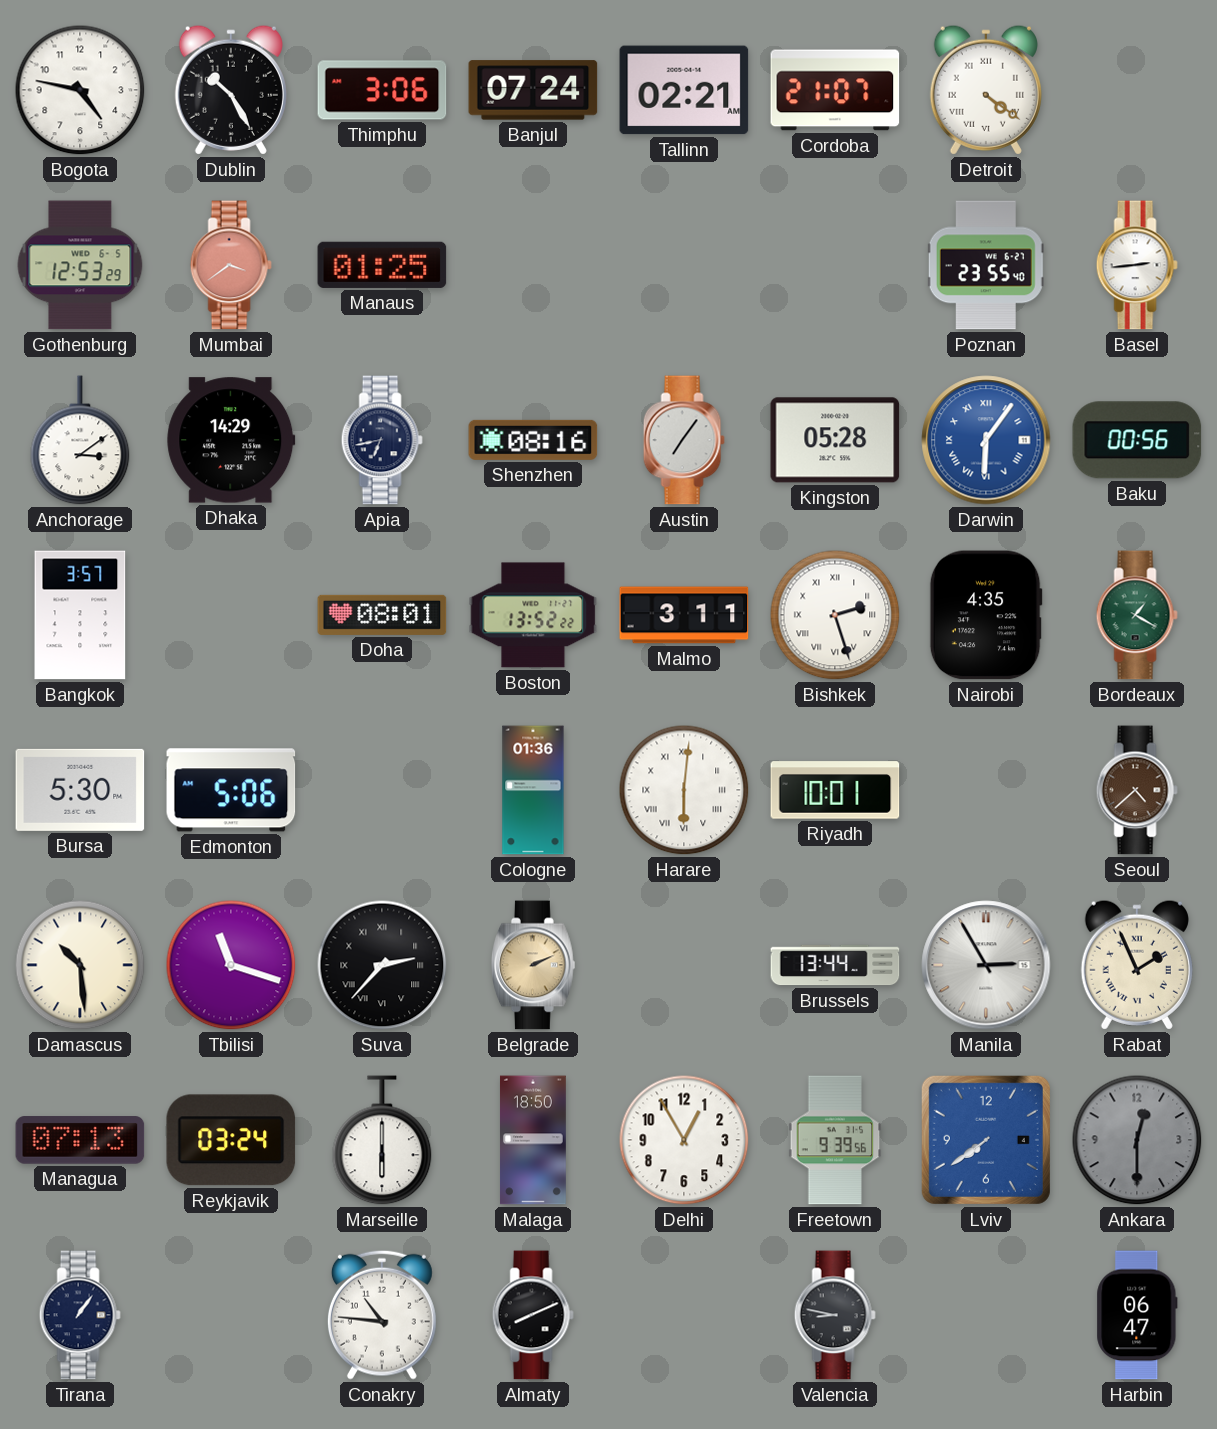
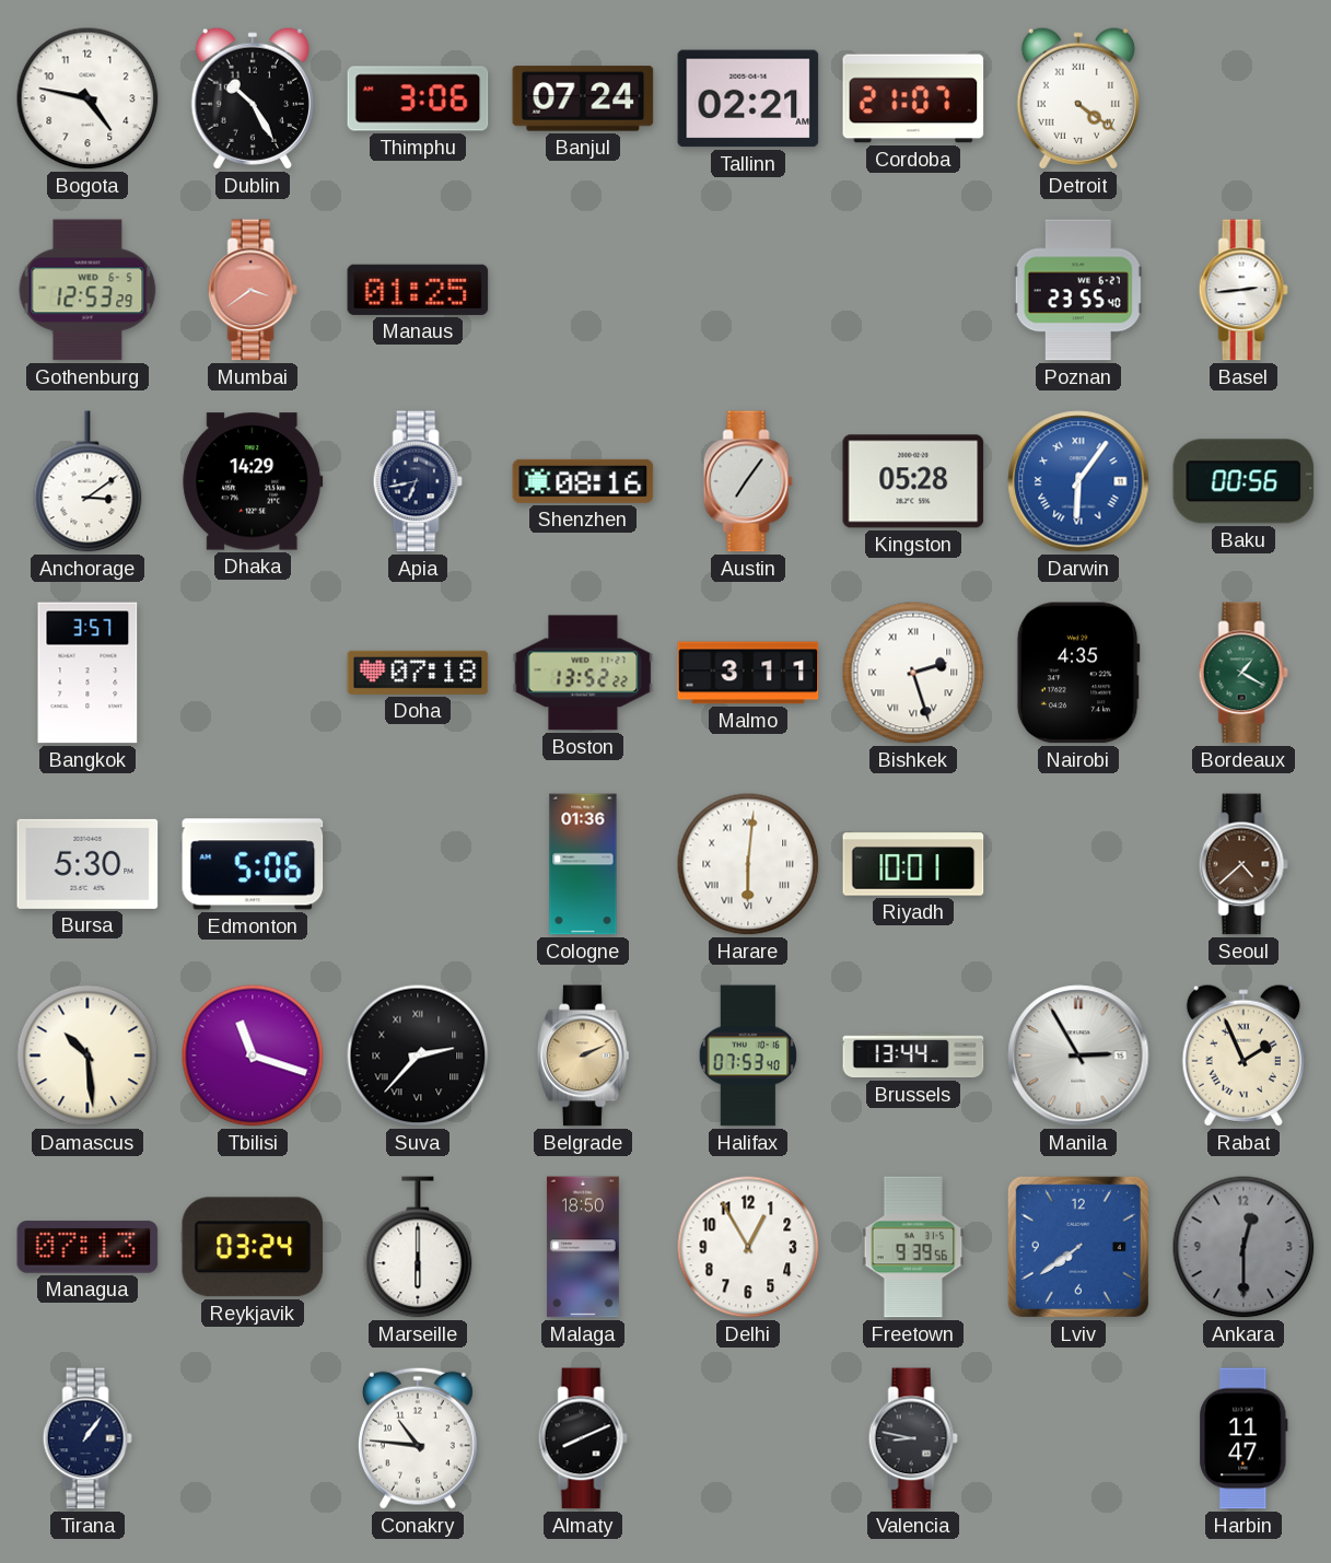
Doha: 08:01 -> 07:18
Halifax: none -> 07:53
Harbin: 06:47 -> 11:47
